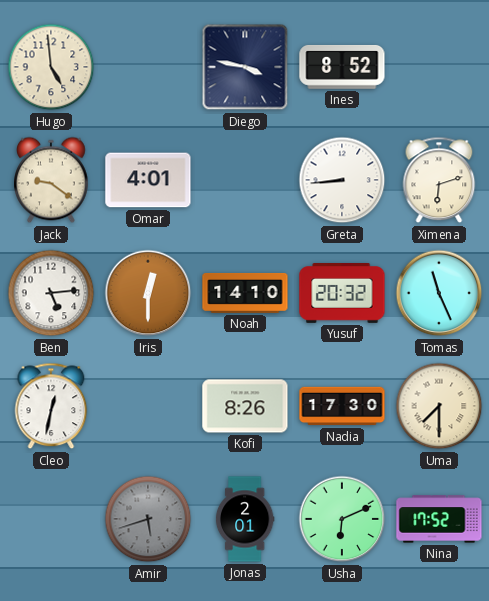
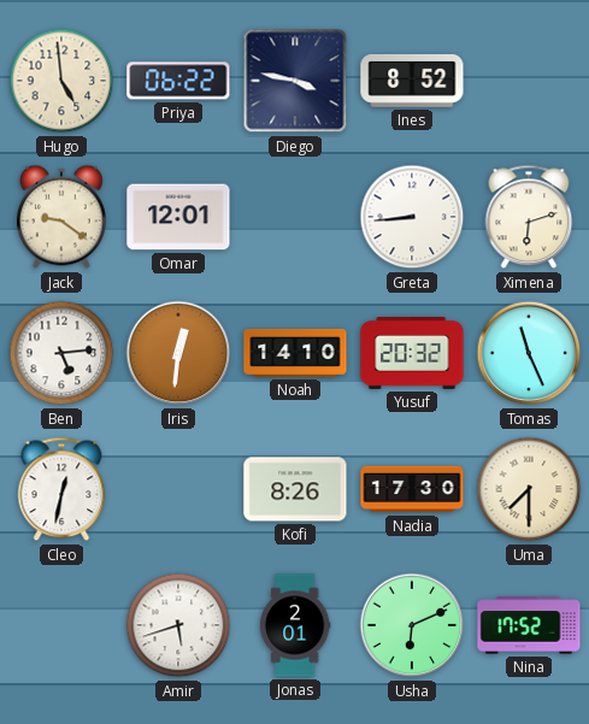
Priya: none -> 06:22
Omar: 4:01 -> 12:01
Iris: 12:30 -> 12:31
Amir dial: grey -> white
